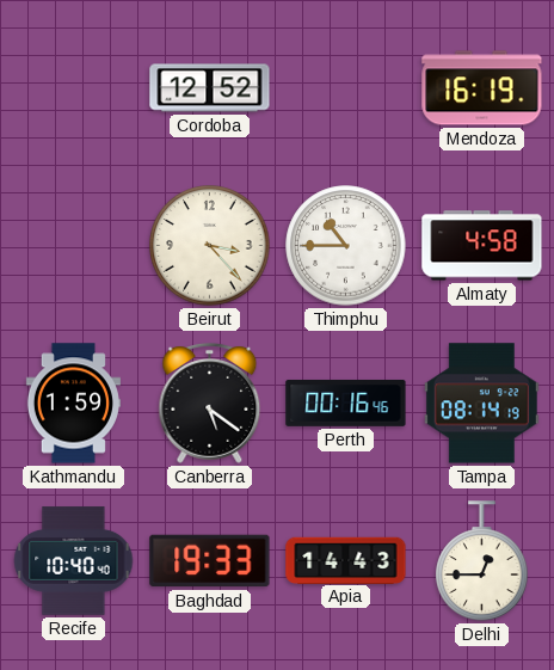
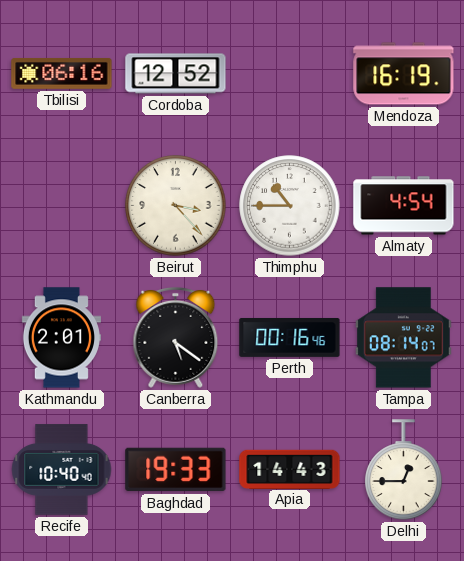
Tbilisi: none -> 06:16
Almaty: 4:58 -> 4:54
Kathmandu: 1:59 -> 2:01
Tampa: 08:14:19 -> 08:14:07
